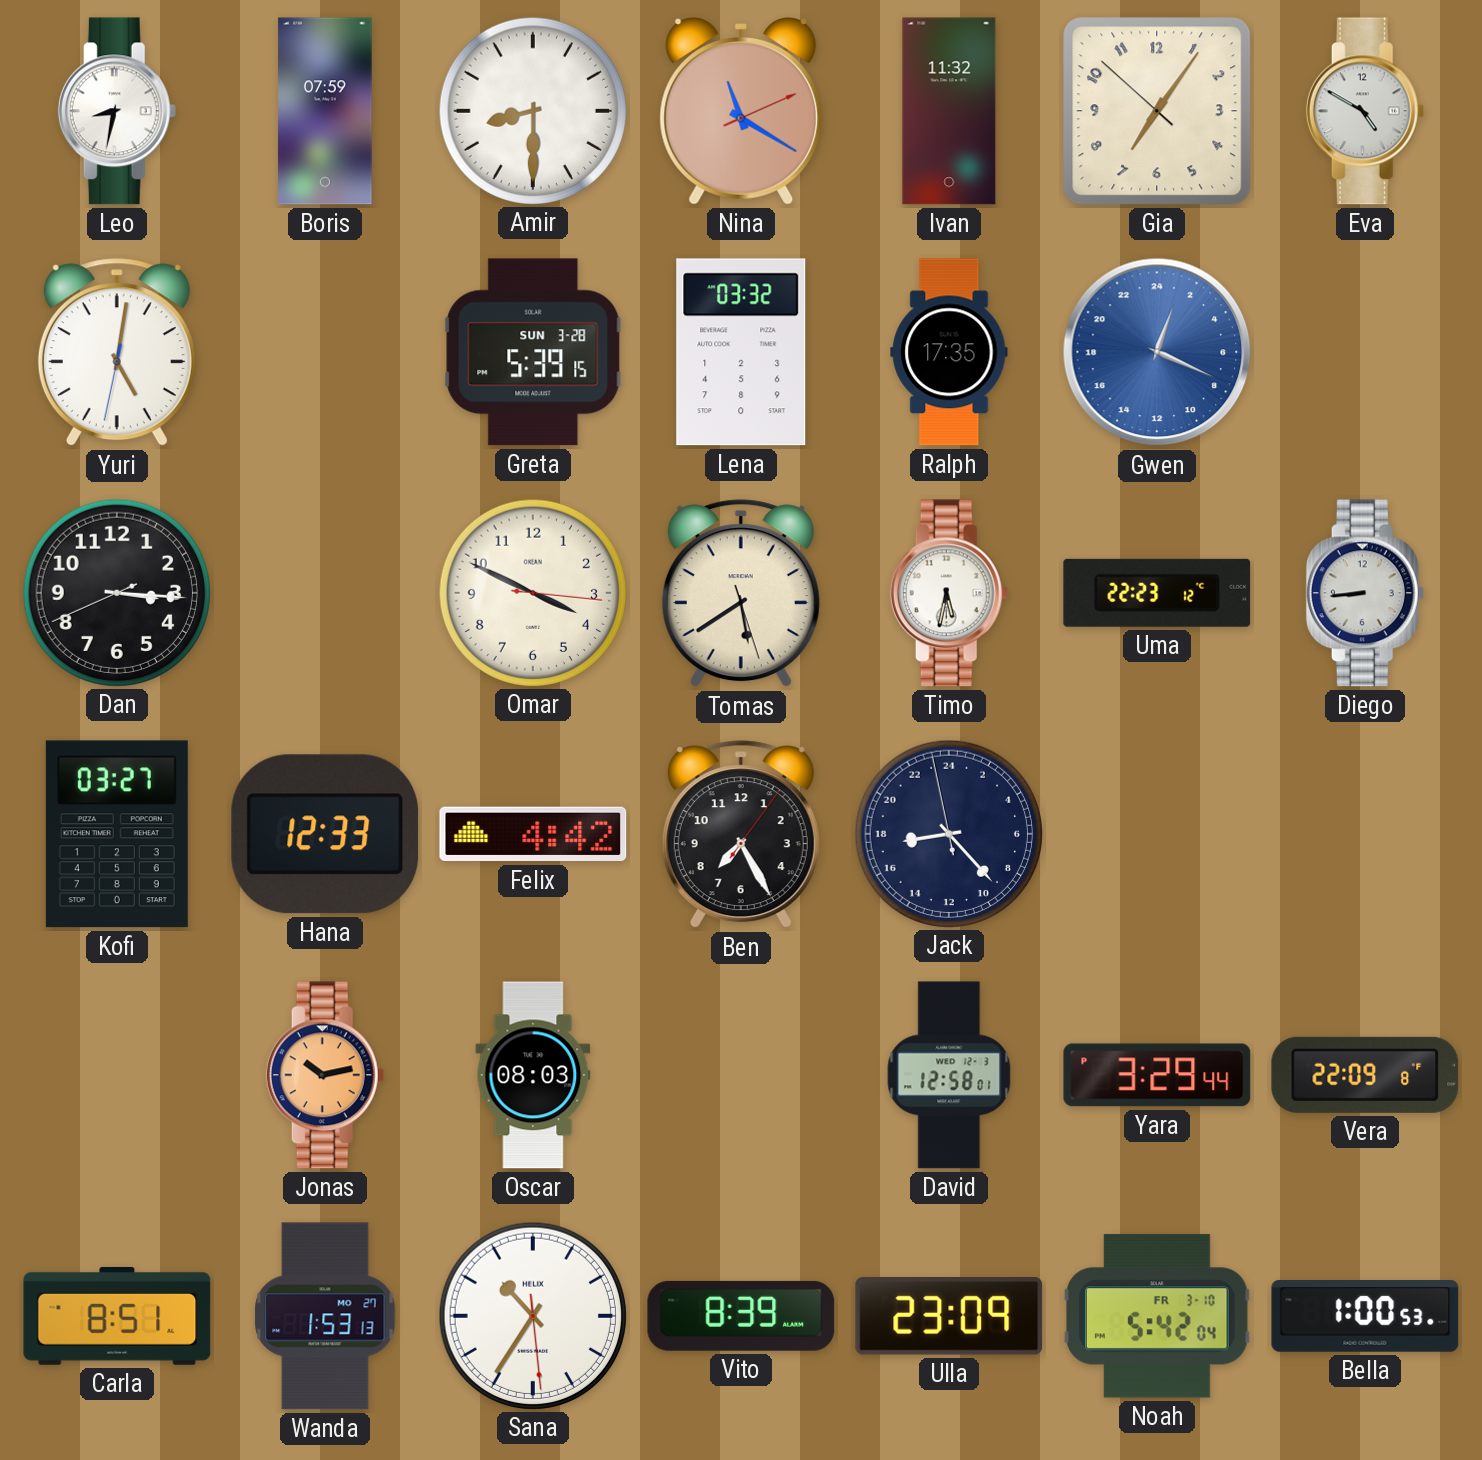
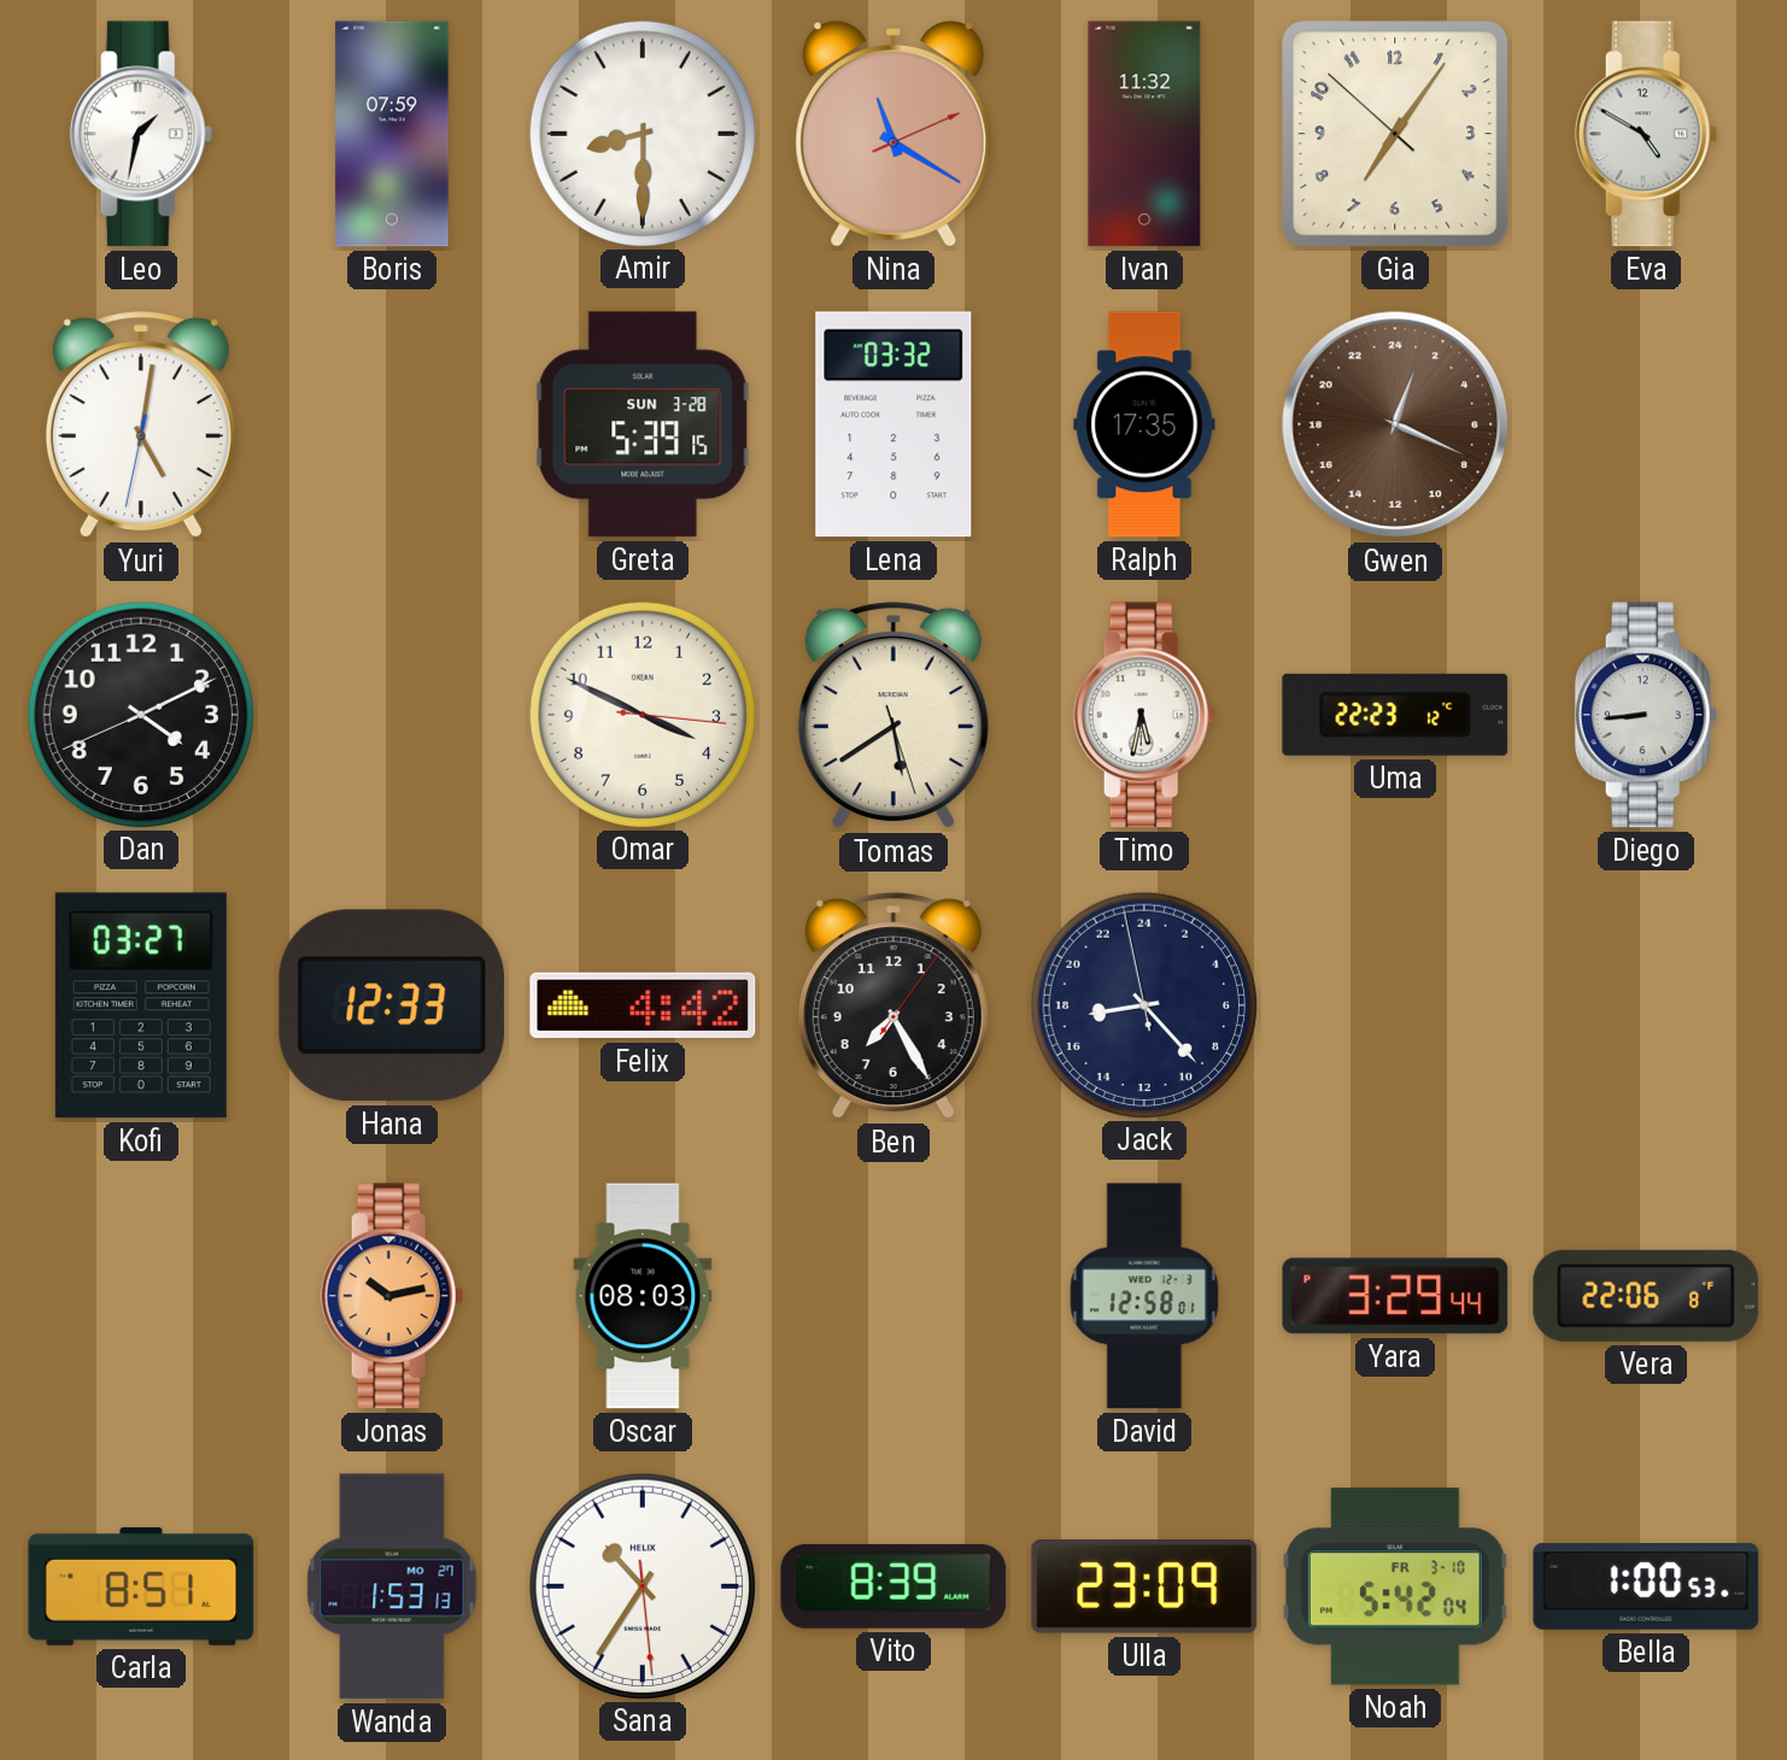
Leo: 8:32 -> 1:32
Gwen dial: blue -> brown
Dan: 3:15 -> 4:10
Vera: 22:09 -> 22:06
